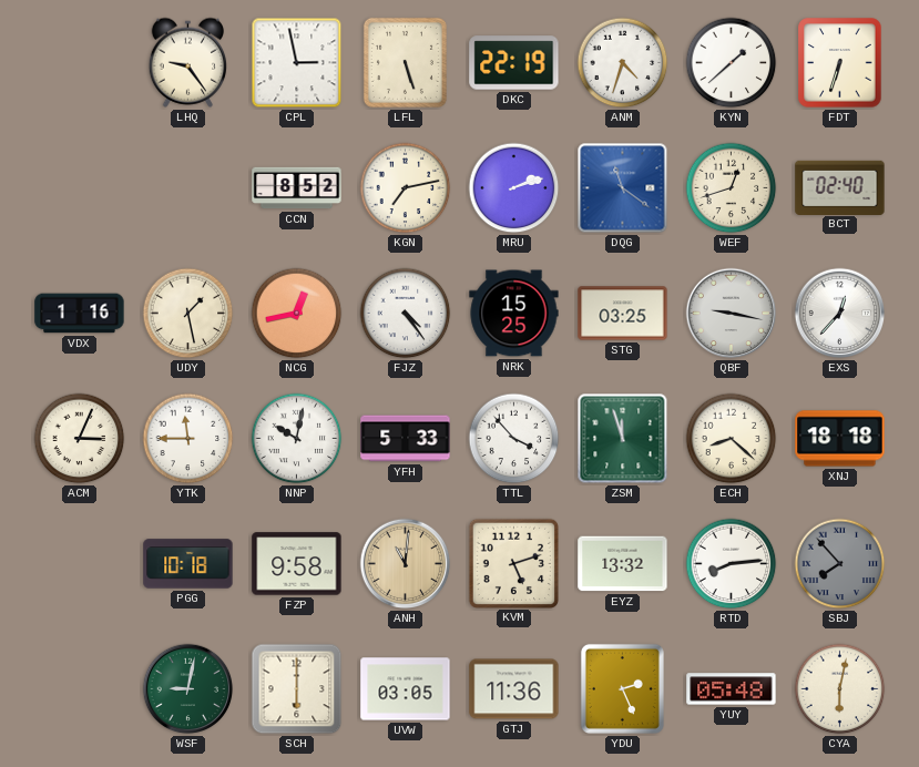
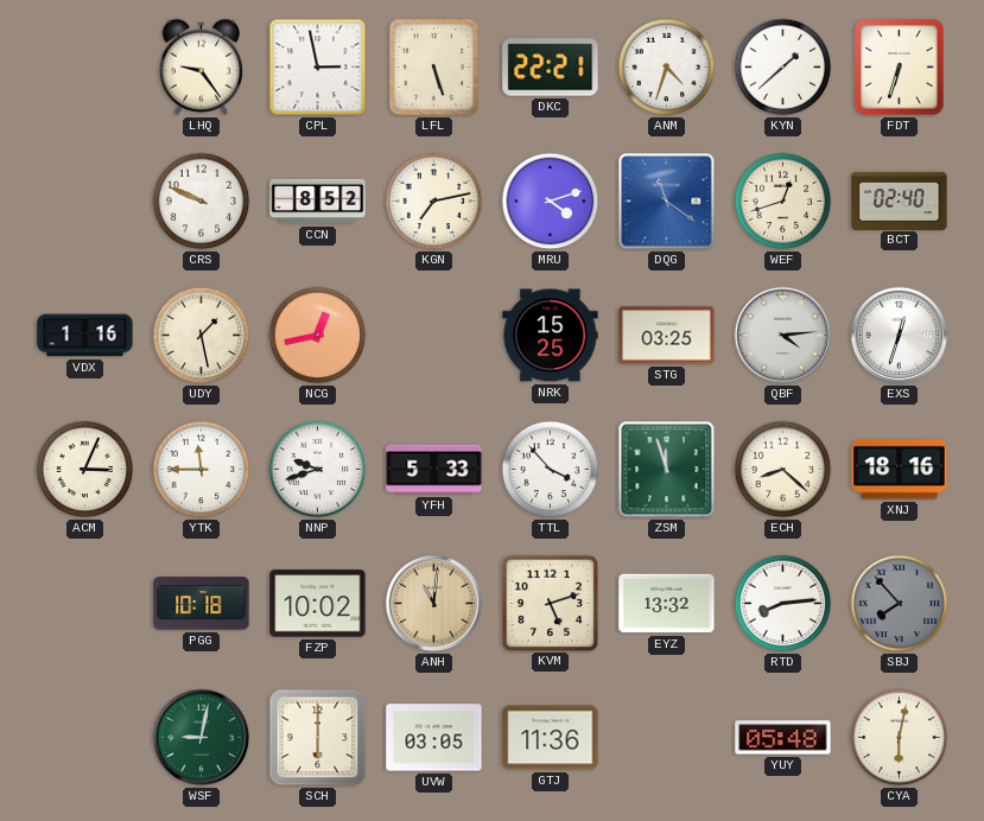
DKC: 22:19 -> 22:21
CRS: none -> 9:49
MRU: 2:12 -> 4:12
FJZ: 4:24 -> none
QBF: 9:17 -> 4:14
EXS: 12:37 -> 12:33
NNP: 10:02 -> 9:42
XNJ: 18:18 -> 18:16
FZP: 9:58 -> 10:02
YDU: 2:26 -> none
